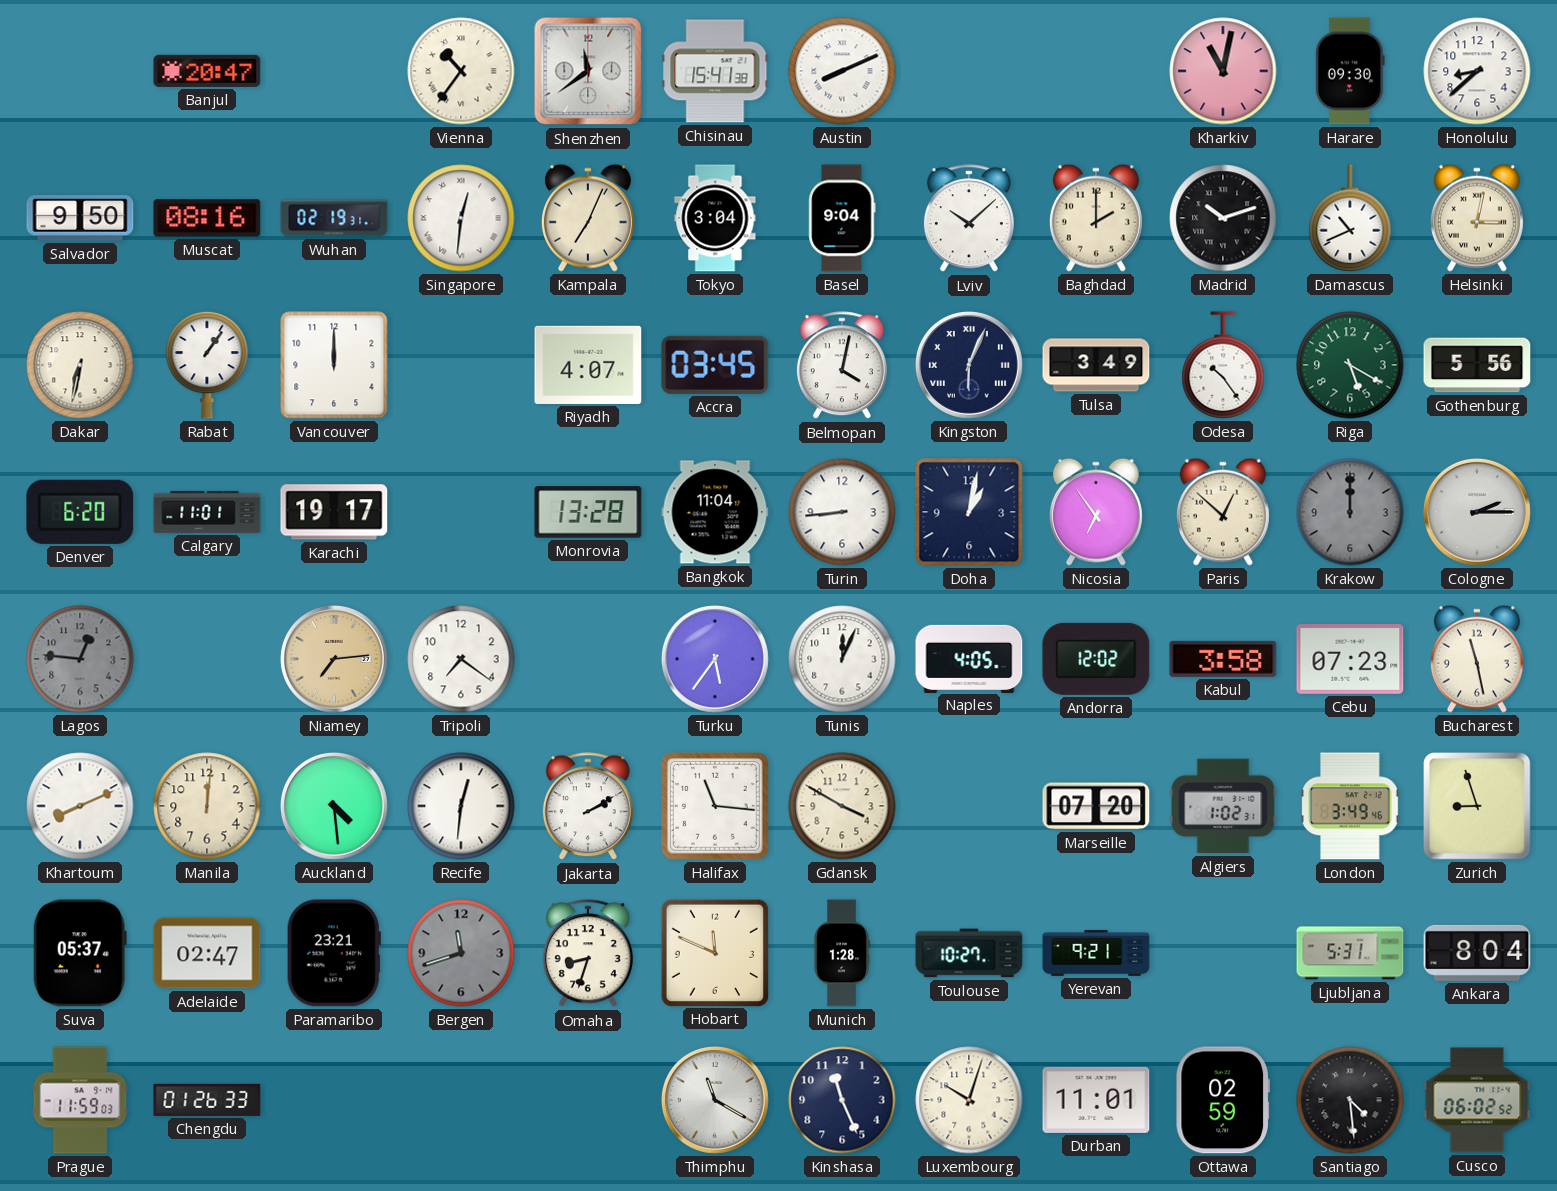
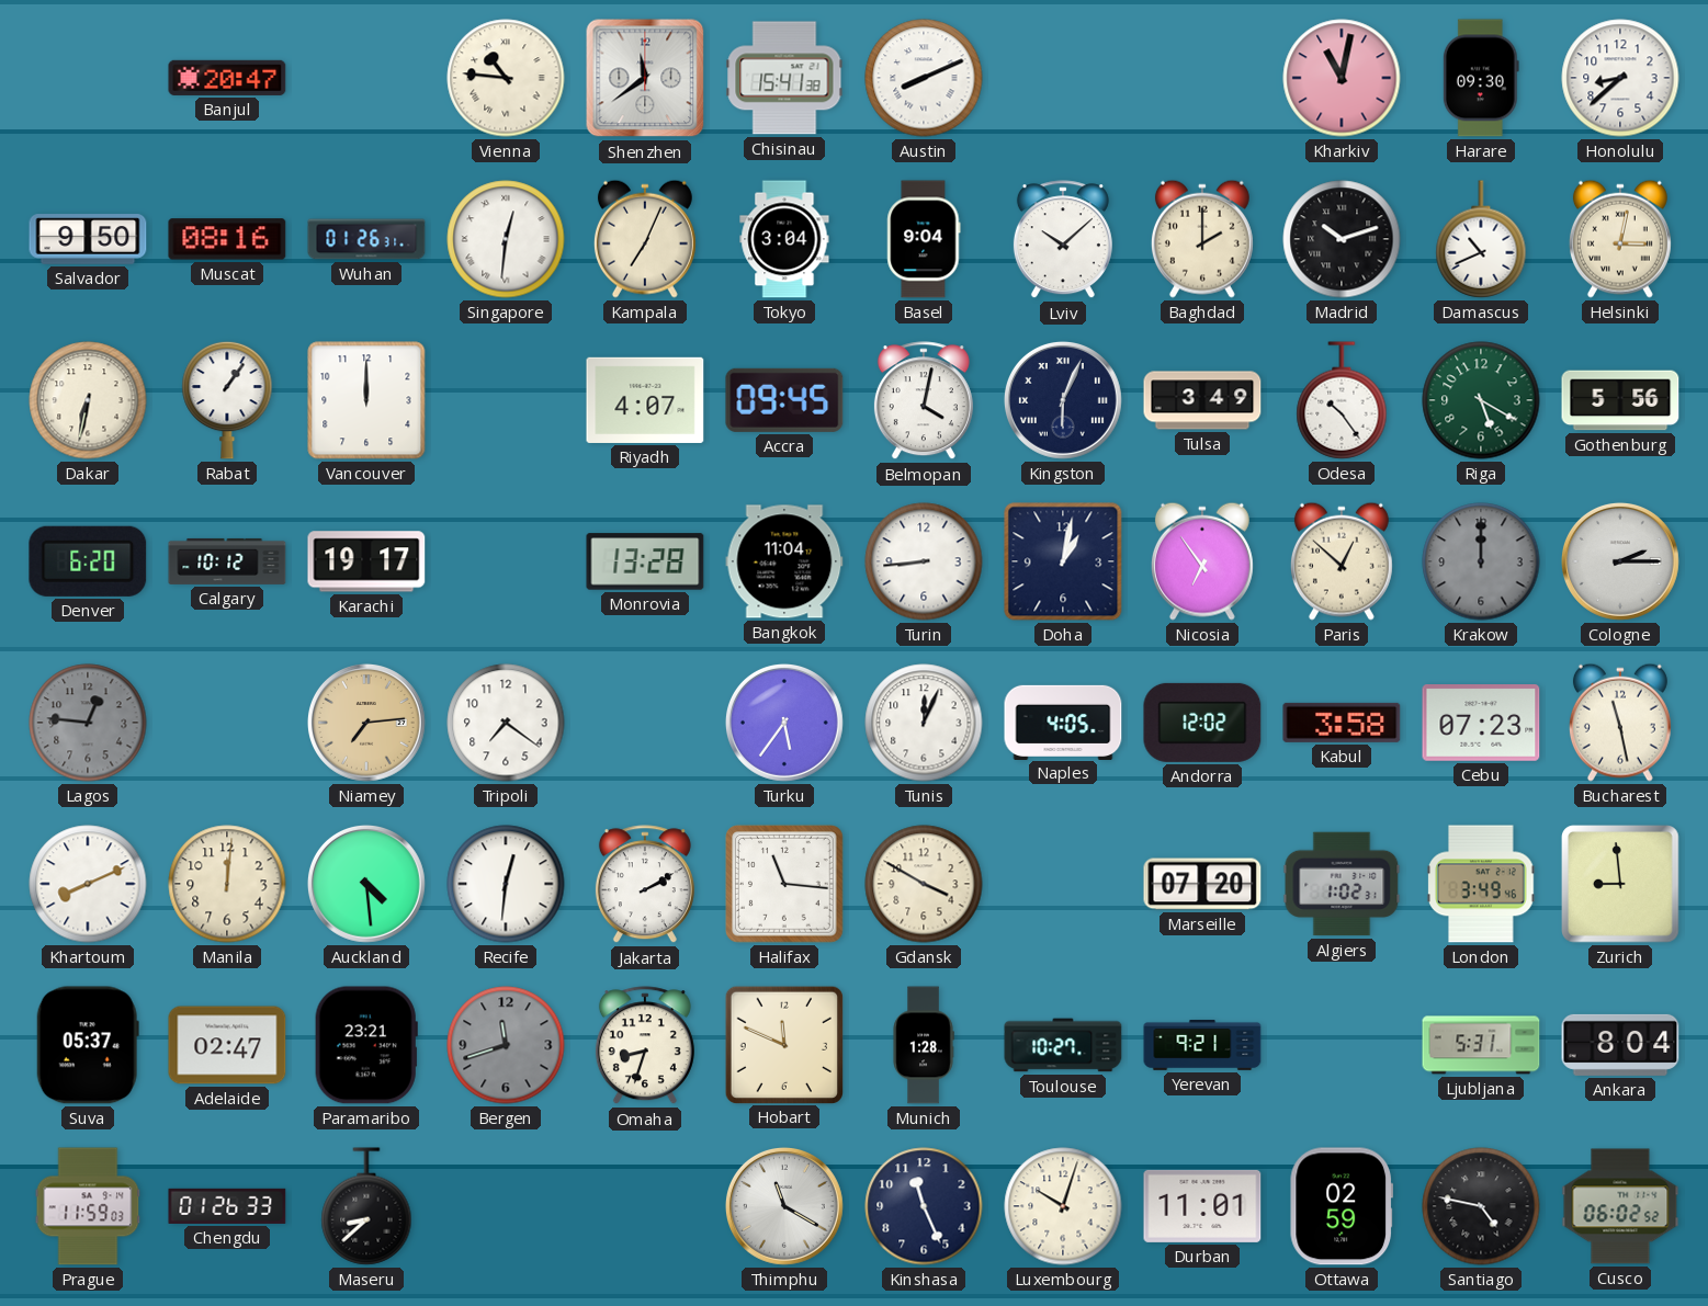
Vienna: 10:36 -> 10:46
Wuhan: 02:19 -> 01:26
Accra: 03:45 -> 09:45
Calgary: 11:01 -> 10:12
Zurich: 8:57 -> 8:59
Maseru: none -> 8:38
Santiago: 4:29 -> 4:47
